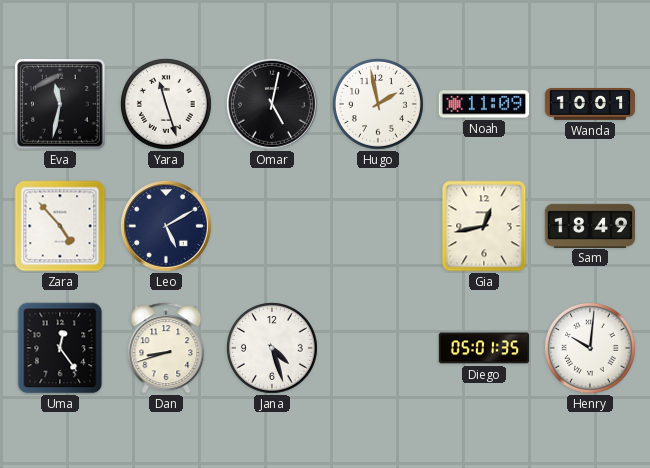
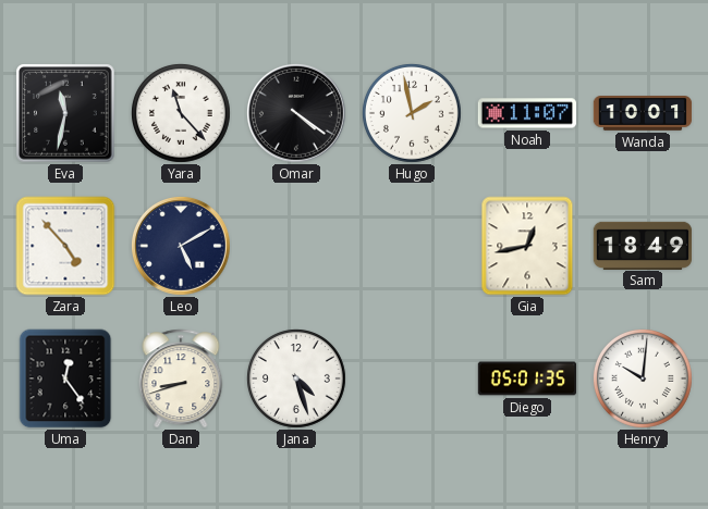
Yara: 11:27 -> 11:23
Omar: 5:02 -> 4:21
Noah: 11:09 -> 11:07
